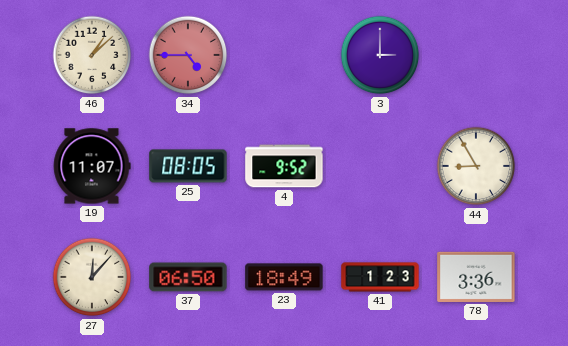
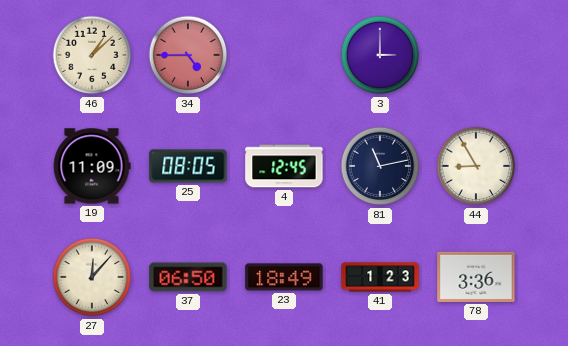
19: 11:07 -> 11:09
4: 9:52 -> 12:45
81: none -> 11:13
